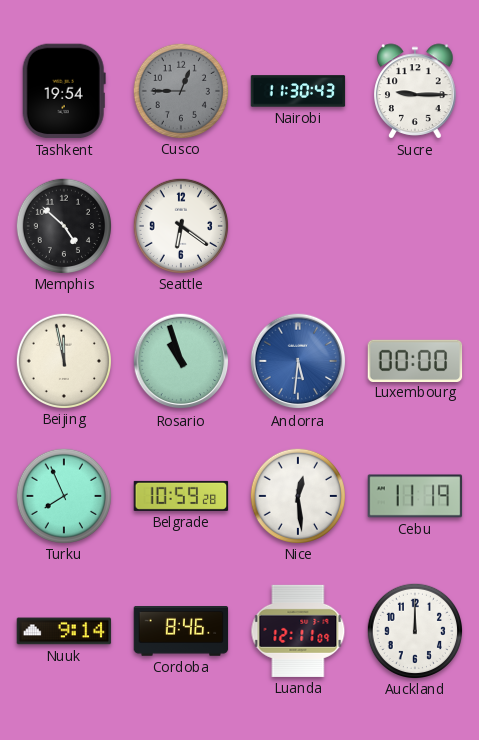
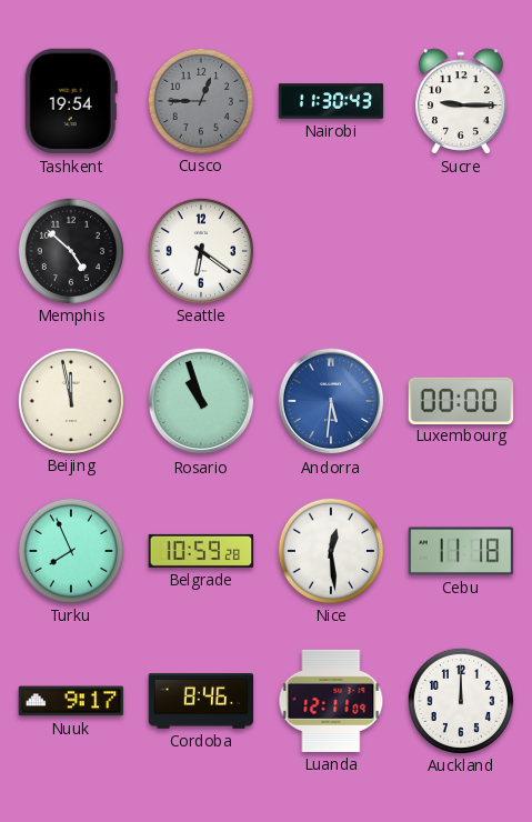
Cebu: 11:19 -> 11:18
Nuuk: 9:14 -> 9:17
